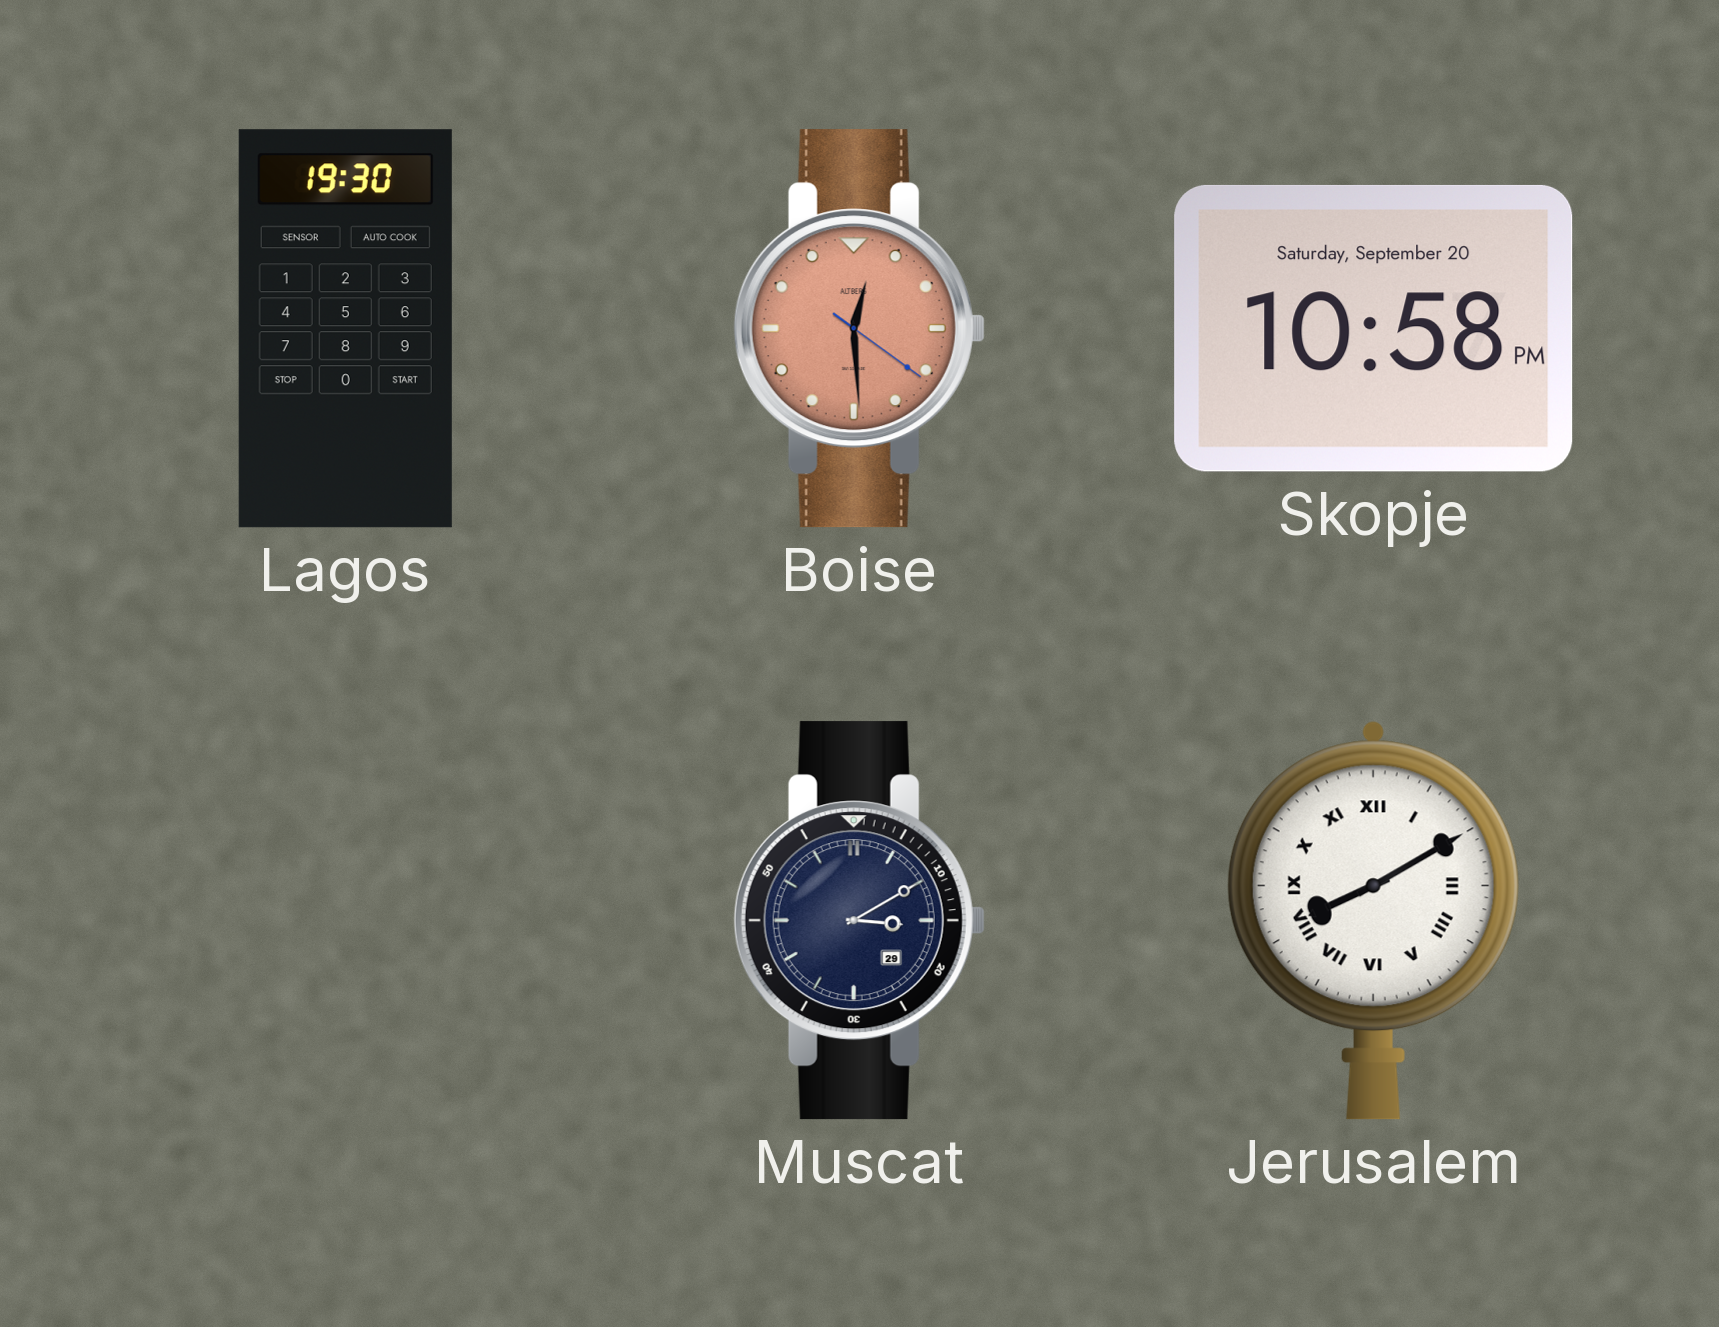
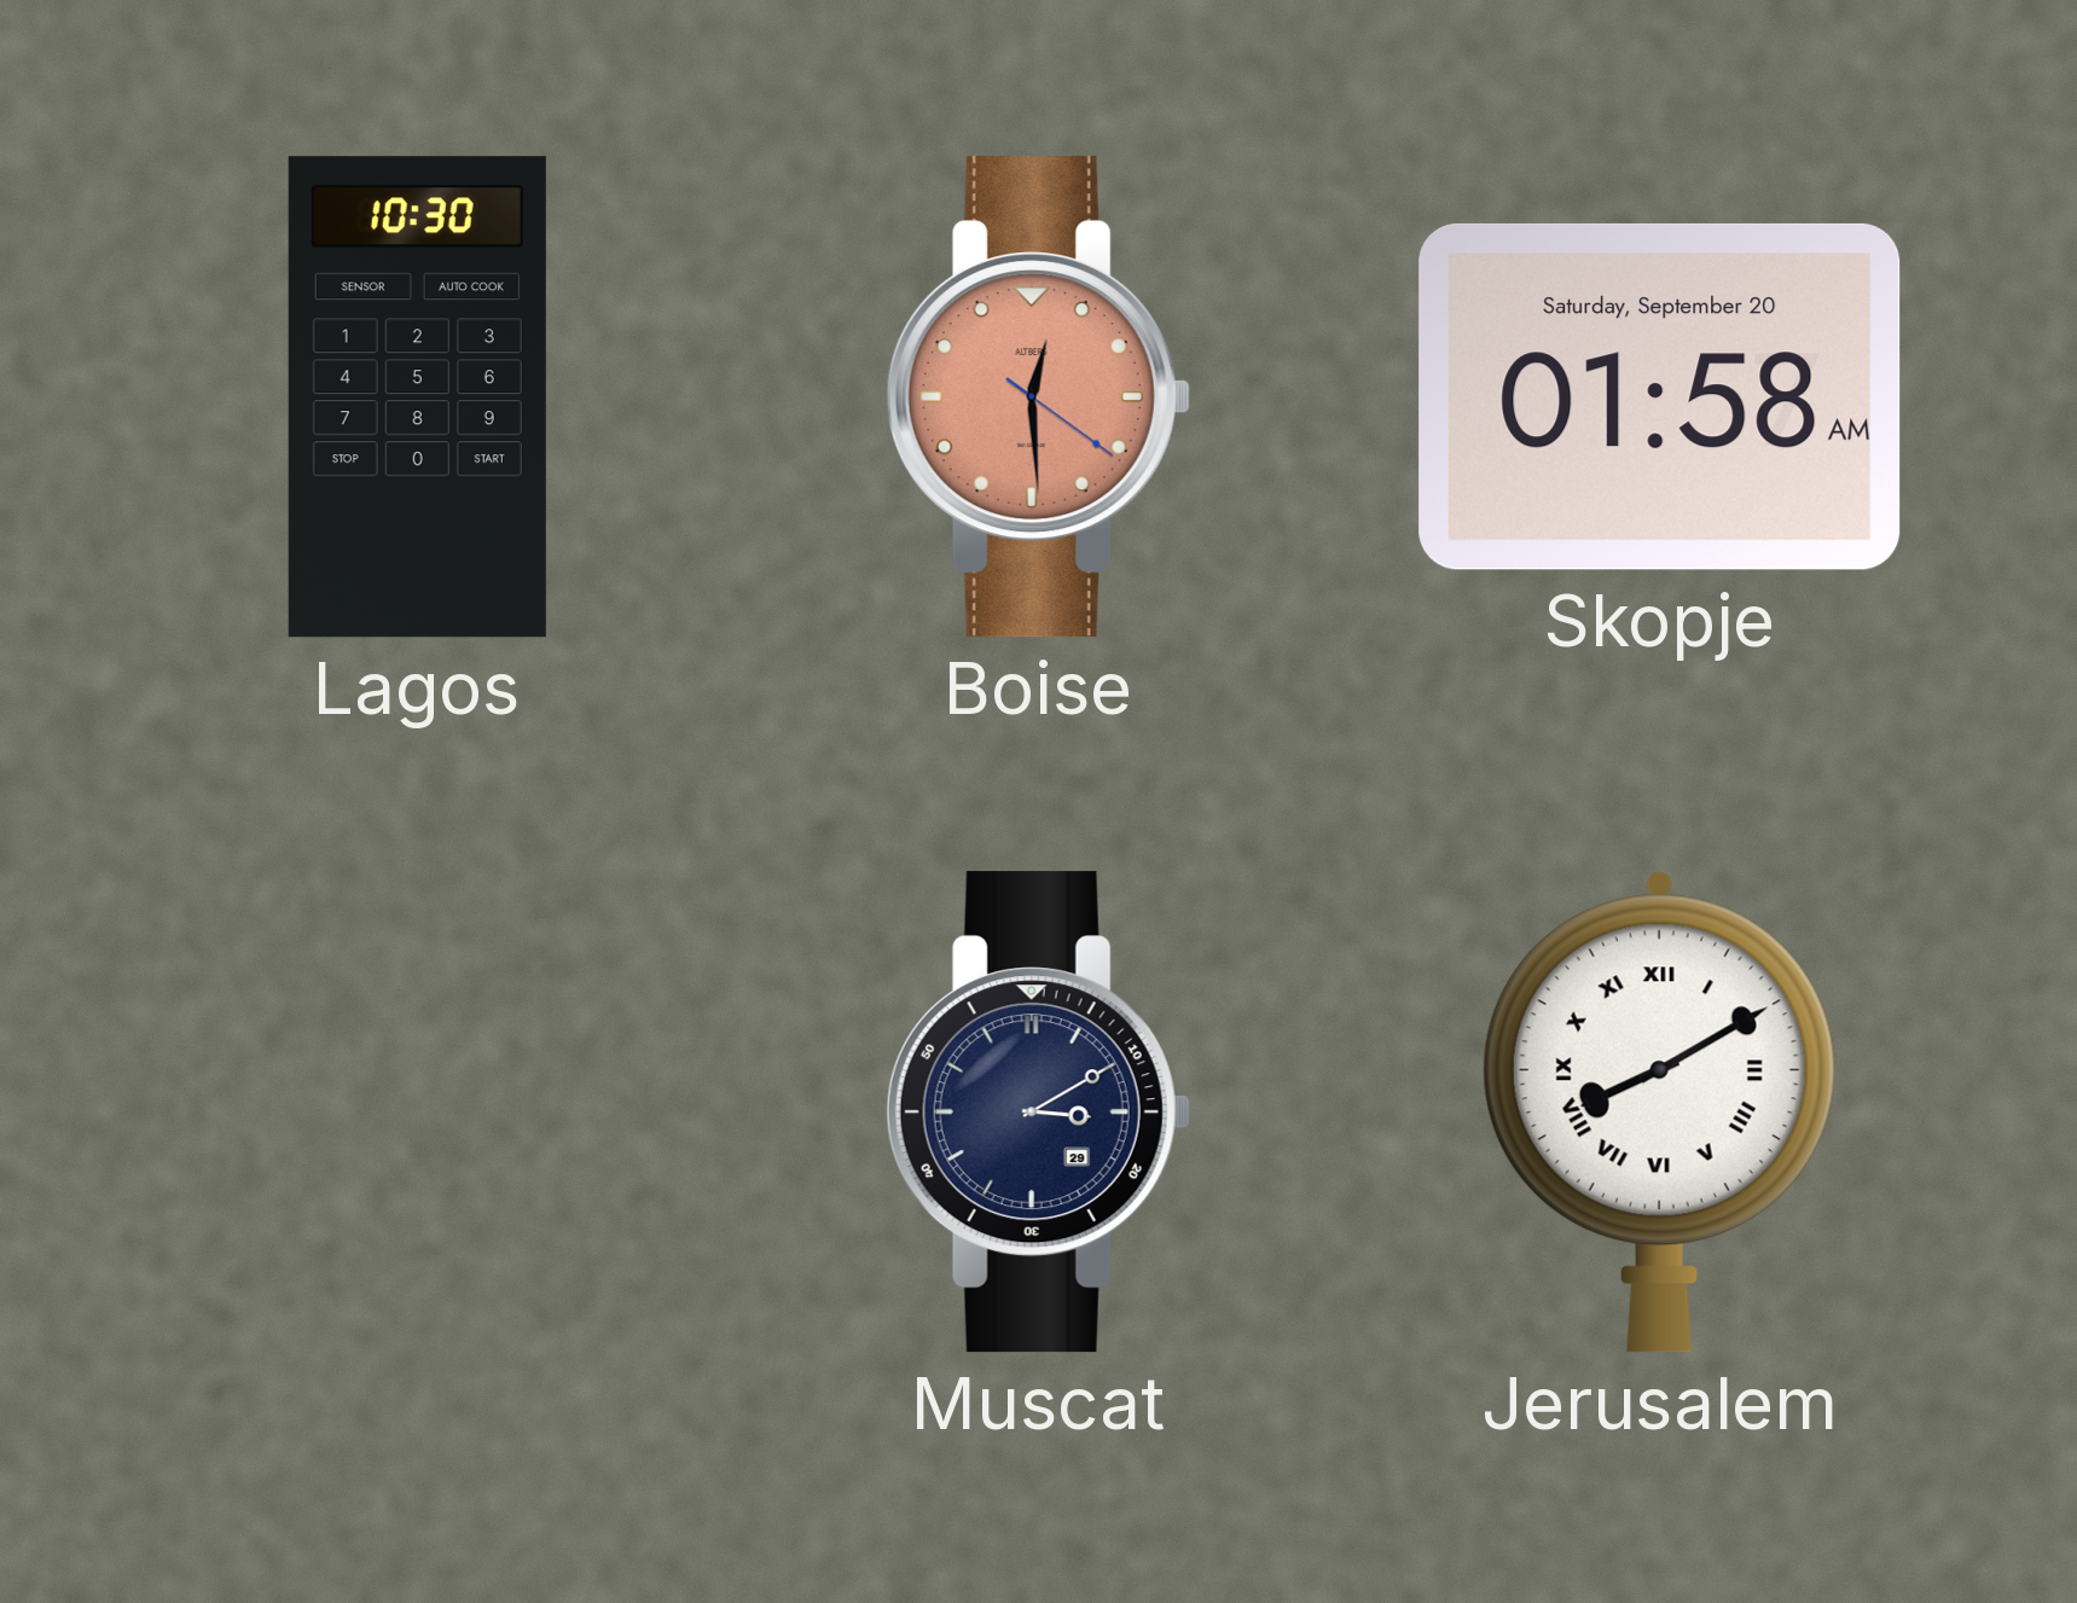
Lagos: 19:30 -> 10:30
Skopje: 10:58 -> 01:58
